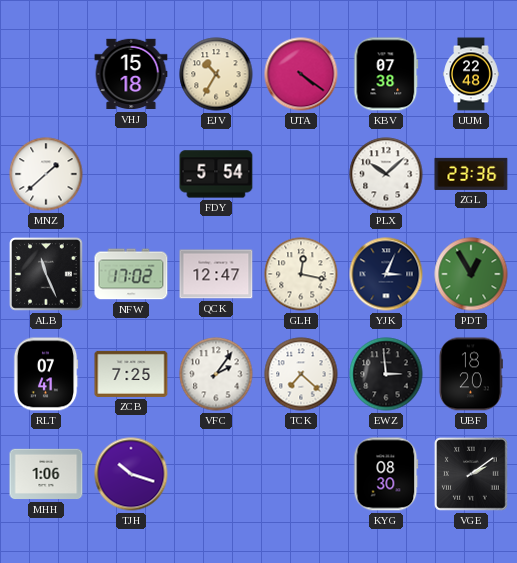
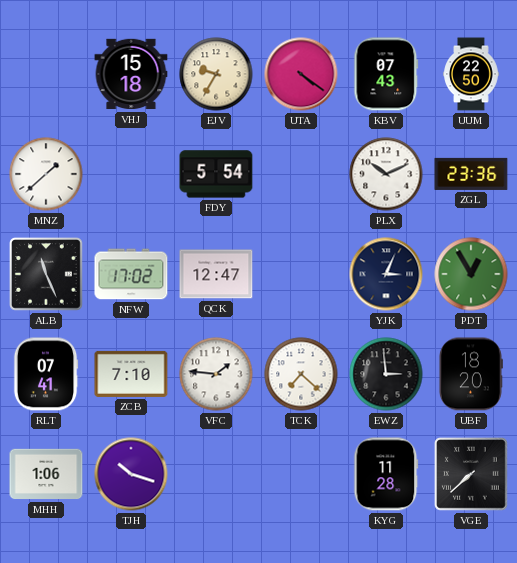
EJV: 10:35 -> 9:35
KBV: 07:38 -> 07:43
UUM: 22:48 -> 22:50
PLX: 10:08 -> 10:11
GLH: 12:17 -> none
ZCB: 7:25 -> 7:10
VFC: 2:06 -> 1:46
KYG: 08:30 -> 11:28
VGE: 2:09 -> 7:38
